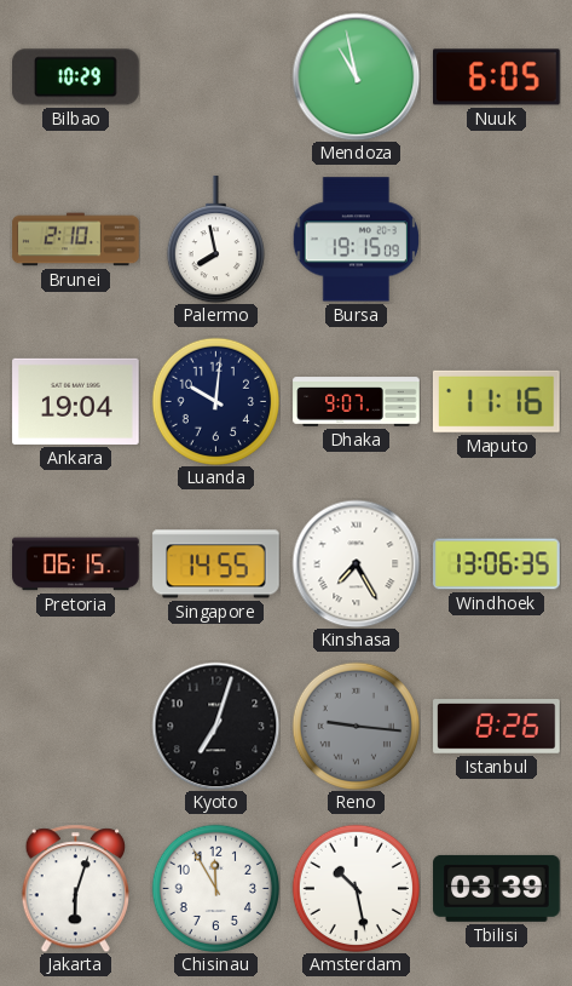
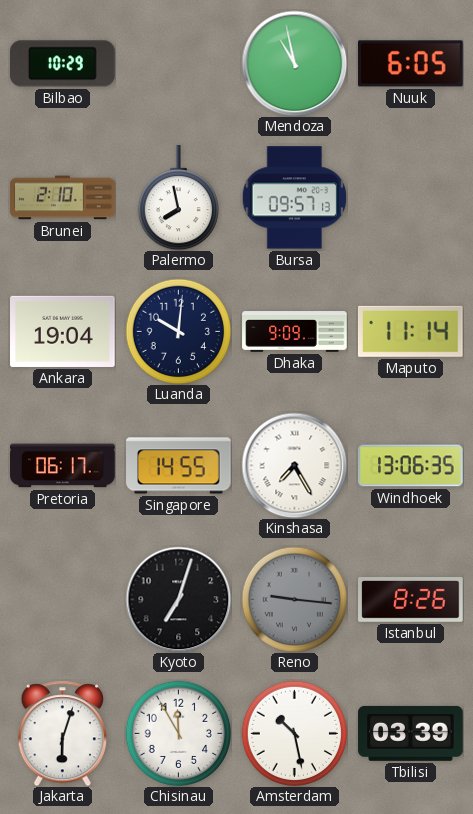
Bursa: 19:15 -> 09:57
Dhaka: 9:07 -> 9:09
Maputo: 11:16 -> 11:14
Pretoria: 06:15 -> 06:17
